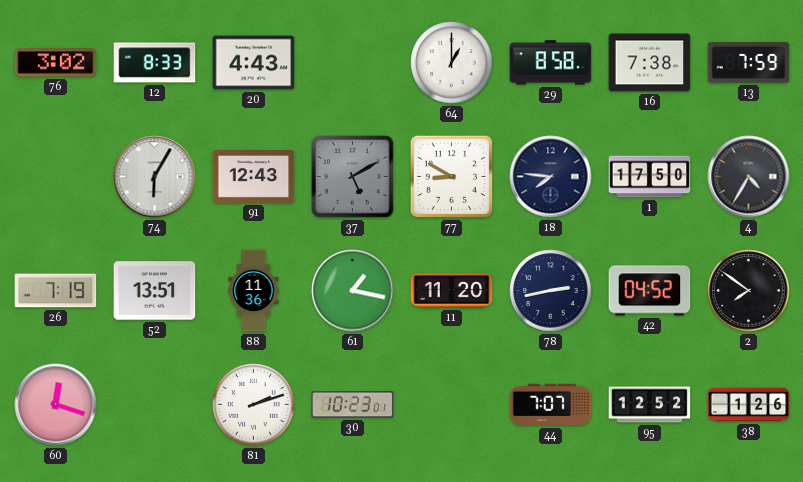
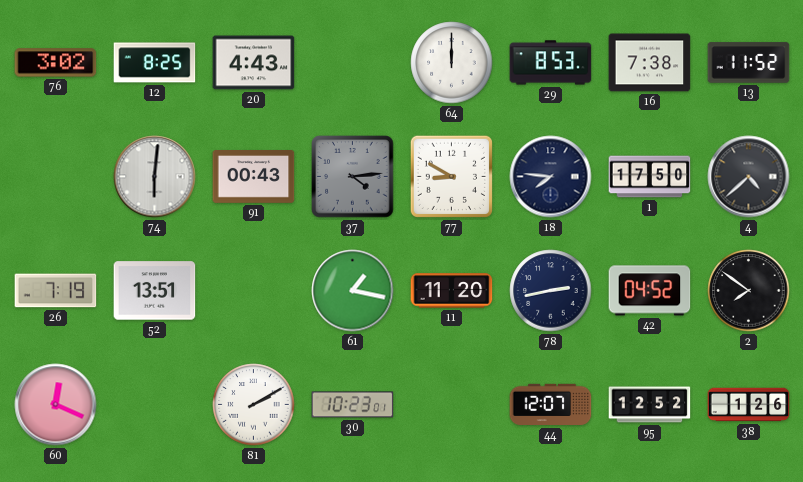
12: 8:33 -> 8:25
64: 1:00 -> 12:00
29: 8:58 -> 8:53
13: 7:59 -> 11:52
74: 6:05 -> 6:01
91: 12:43 -> 00:43
37: 5:10 -> 4:14
4: 4:35 -> 4:38
88: 11:36 -> none
60: 12:18 -> 12:19
81: 2:12 -> 2:10
44: 7:07 -> 12:07
